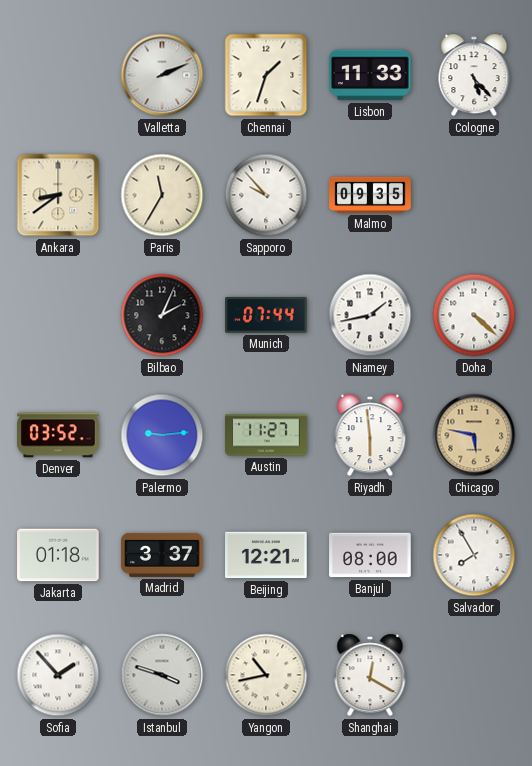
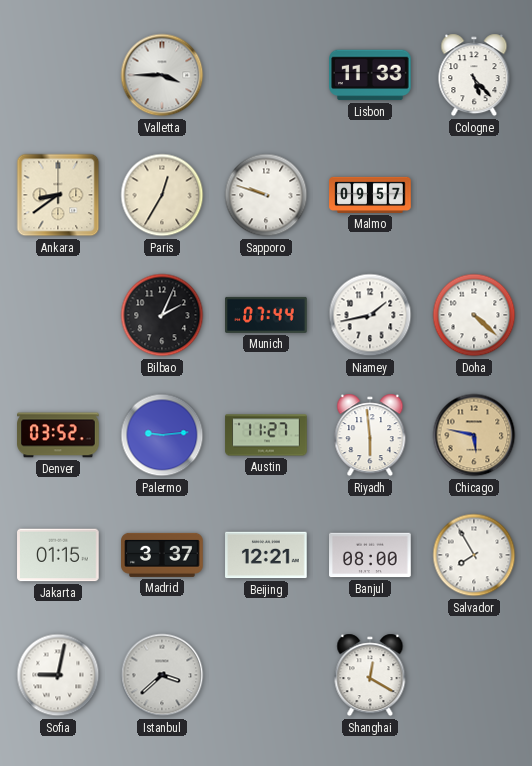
Valletta: 2:11 -> 3:45
Chennai: 1:33 -> none
Paris: 11:35 -> 12:35
Sapporo: 9:53 -> 9:48
Malmo: 09:35 -> 09:57
Jakarta: 01:18 -> 01:15
Sofia: 1:53 -> 9:02
Istanbul: 3:48 -> 3:38
Yangon: 10:43 -> none
